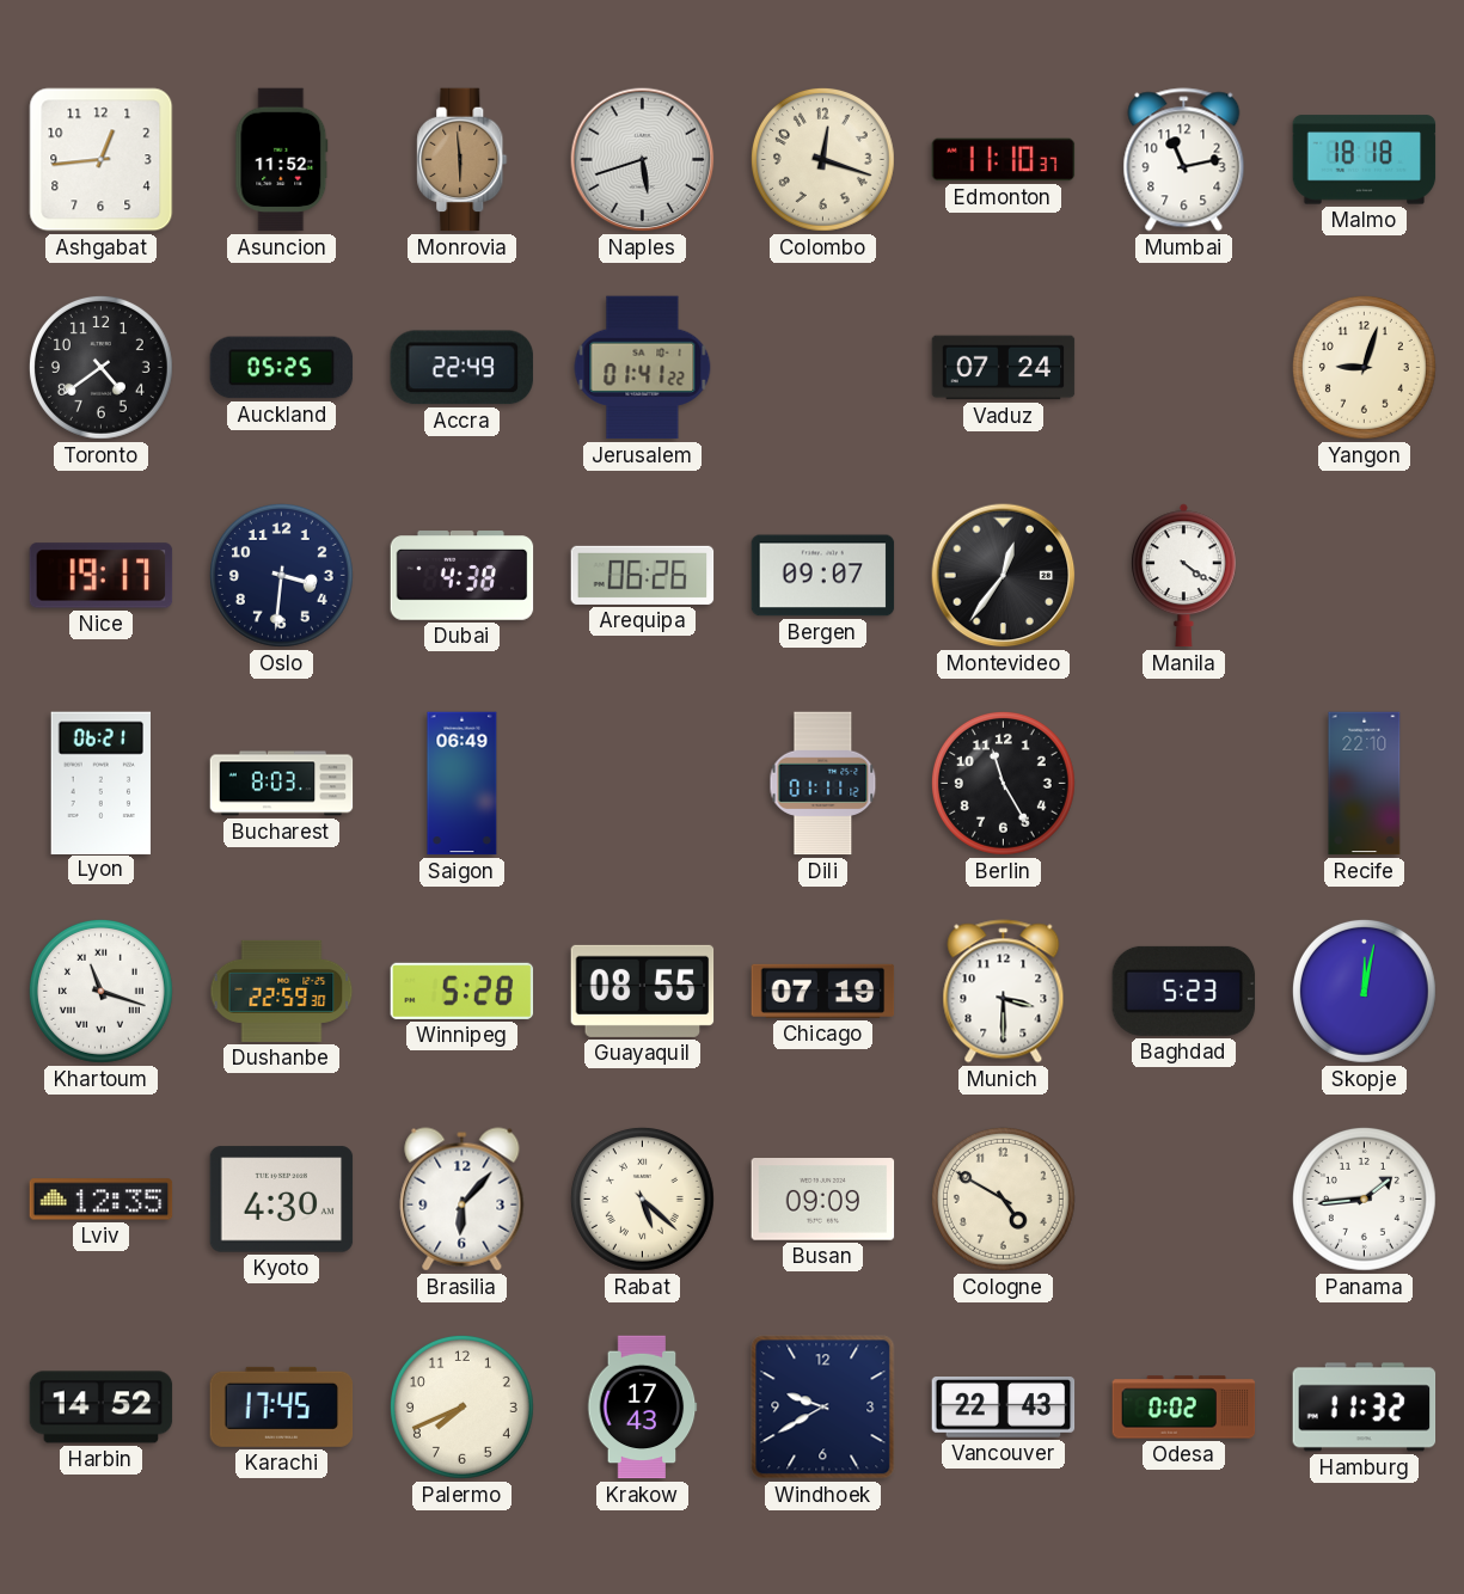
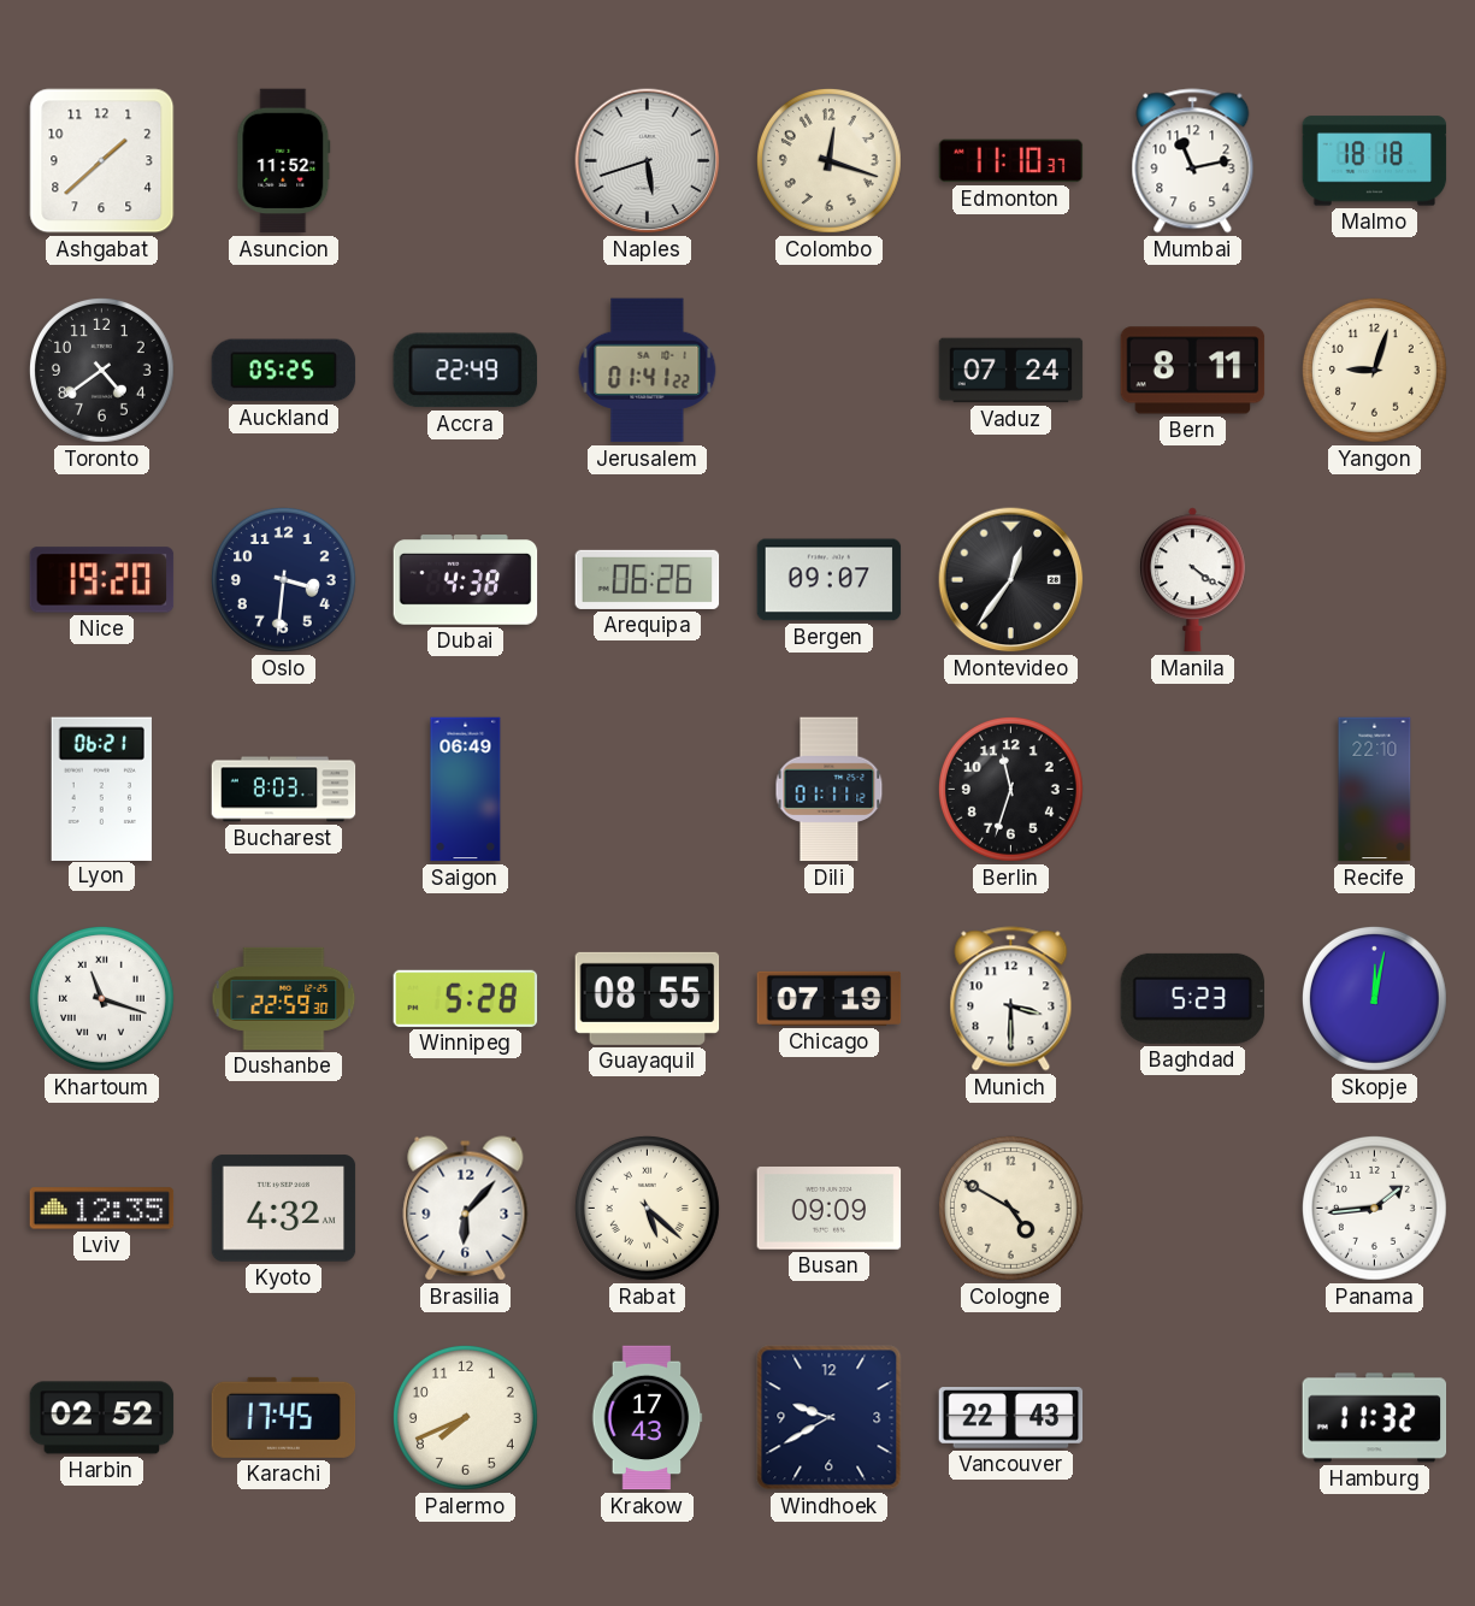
Ashgabat: 12:44 -> 1:38
Monrovia: 5:59 -> none
Bern: none -> 8:11
Nice: 19:17 -> 19:20
Berlin: 11:25 -> 11:33
Kyoto: 4:30 -> 4:32
Harbin: 14:52 -> 02:52
Odesa: 0:02 -> none
